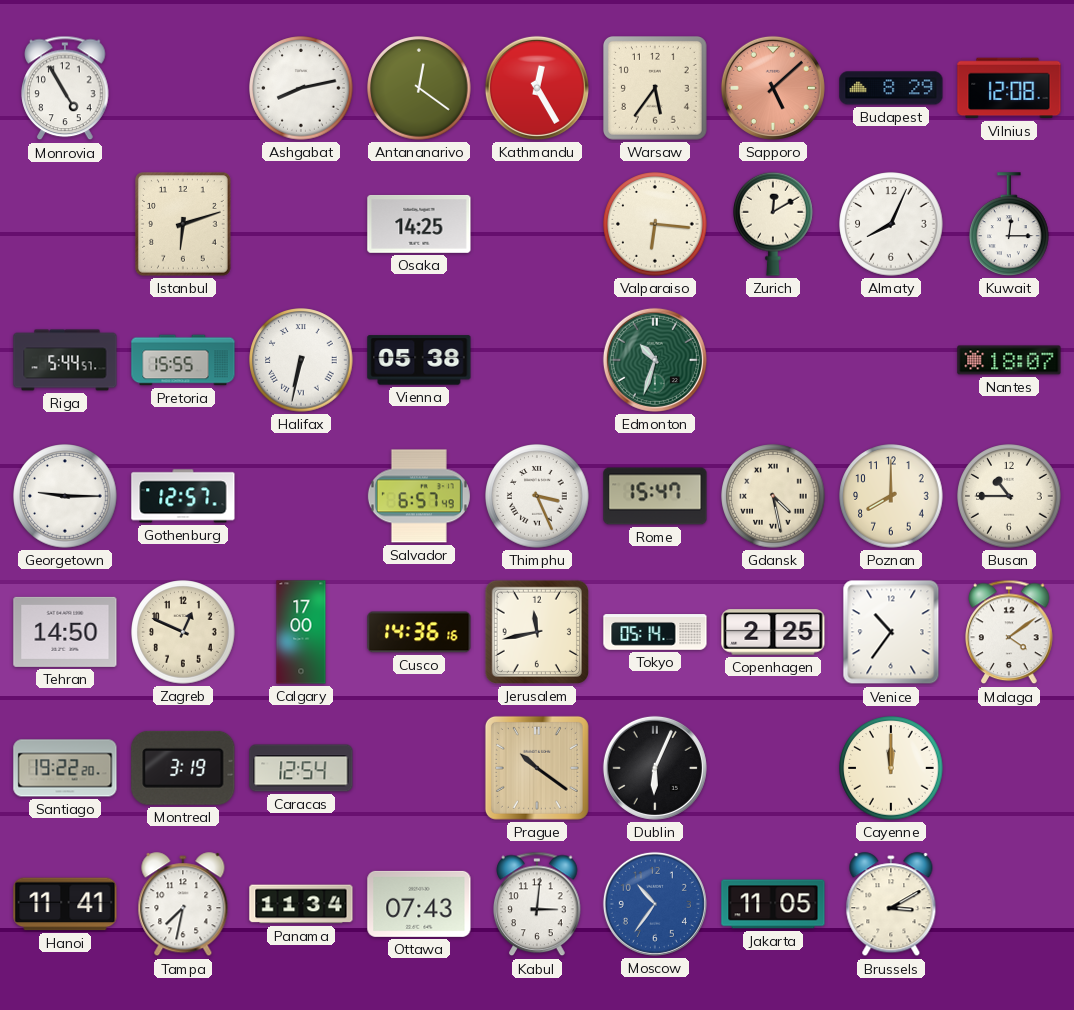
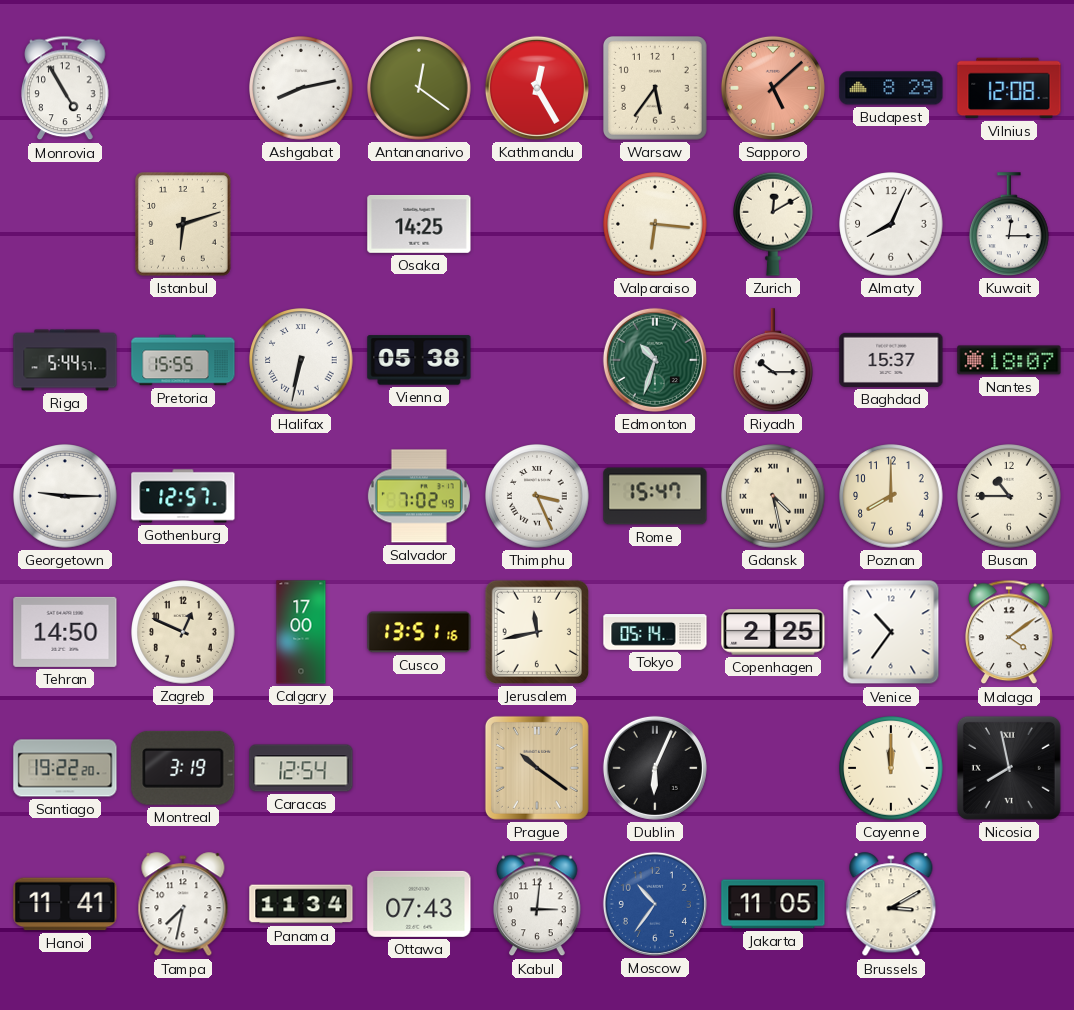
Riyadh: none -> 10:15
Baghdad: none -> 15:37
Salvador: 6:57 -> 7:02
Cusco: 14:36 -> 13:51
Nicosia: none -> 7:58
